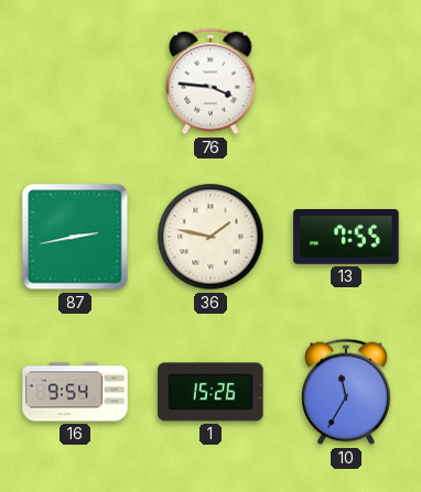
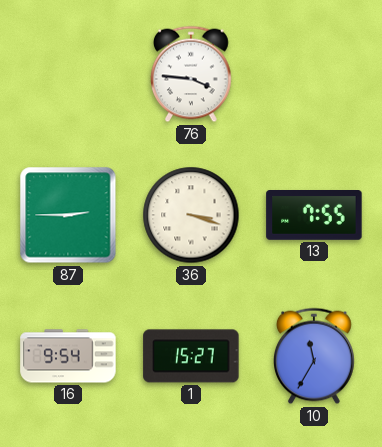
87: 2:43 -> 2:45
36: 1:47 -> 3:18
1: 15:26 -> 15:27
